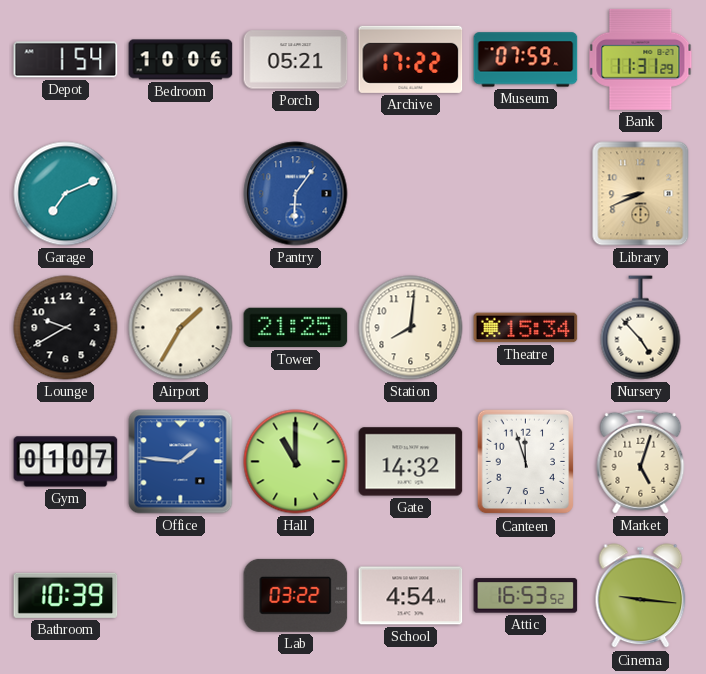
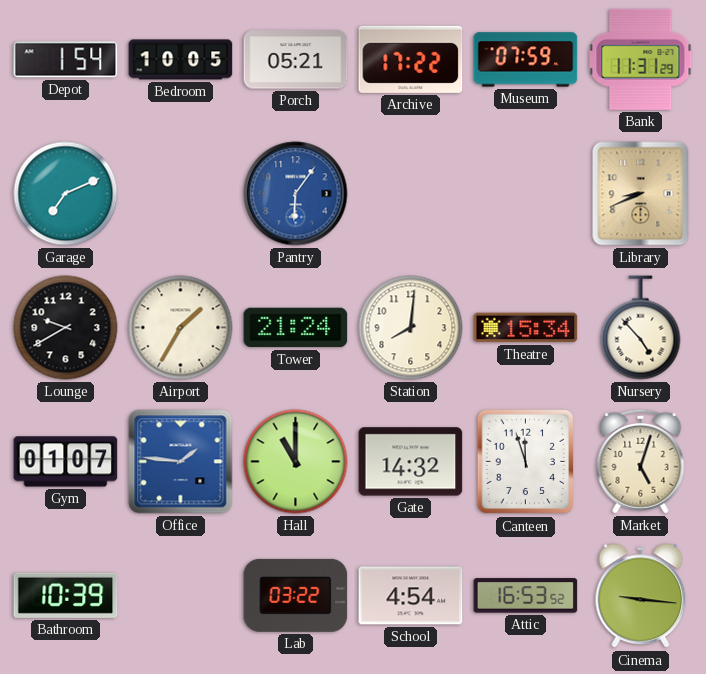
Bedroom: 10:06 -> 10:05
Tower: 21:25 -> 21:24
